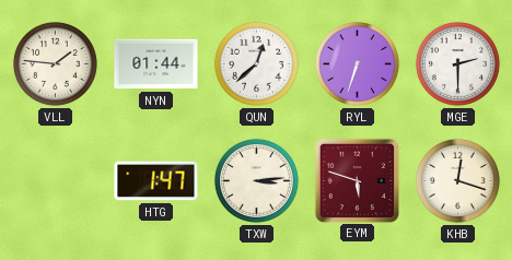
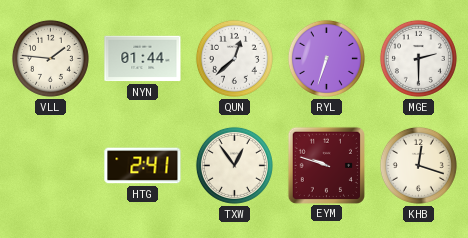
HTG: 1:47 -> 2:41
TXW: 3:14 -> 12:54
EYM: 5:48 -> 9:48
